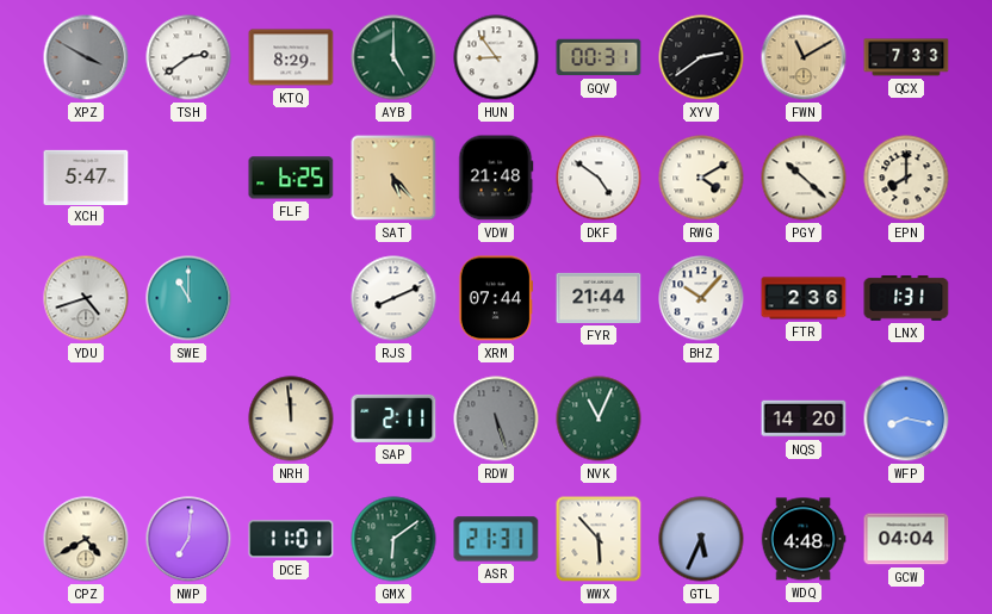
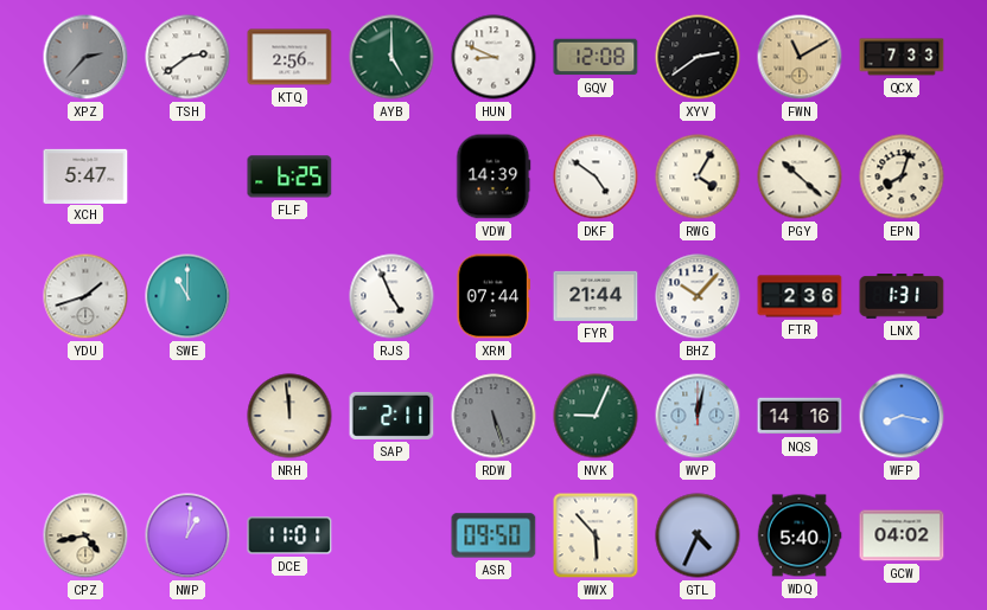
XPZ: 3:50 -> 2:37
KTQ: 8:29 -> 2:56
HUN: 8:54 -> 8:49
GQV: 00:31 -> 12:08
SAT: 5:23 -> none
VDW: 21:48 -> 14:39
RWG: 4:10 -> 4:05
EPN: 8:00 -> 8:03
YDU: 4:42 -> 1:42
RJS: 8:11 -> 4:56
NVK: 11:04 -> 9:04
WVP: none -> 12:02
NQS: 14:20 -> 14:16
CPZ: 4:40 -> 4:43
NWP: 7:01 -> 1:01
GMX: 6:09 -> none
ASR: 21:31 -> 09:50
GTL: 5:34 -> 4:34
WDQ: 4:48 -> 5:40
GCW: 04:04 -> 04:02
